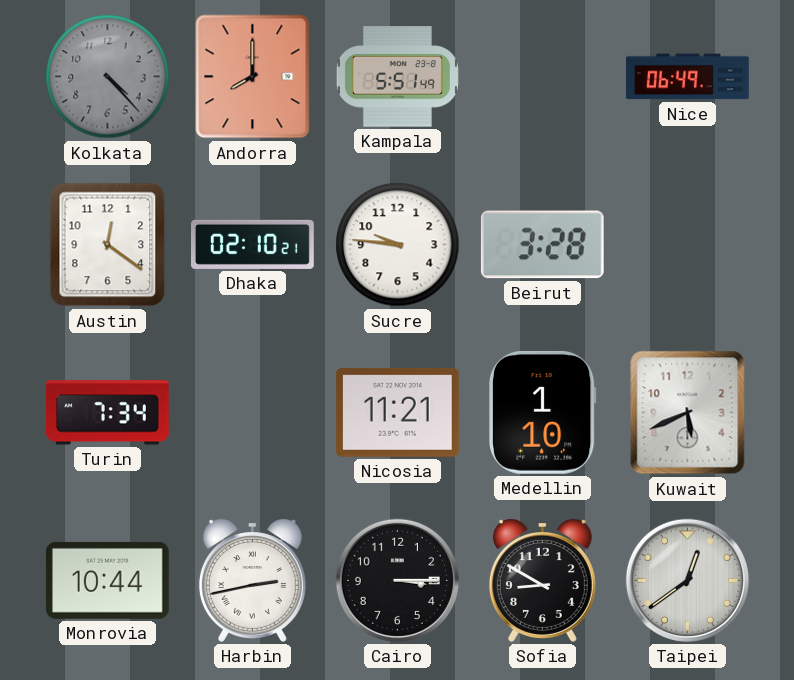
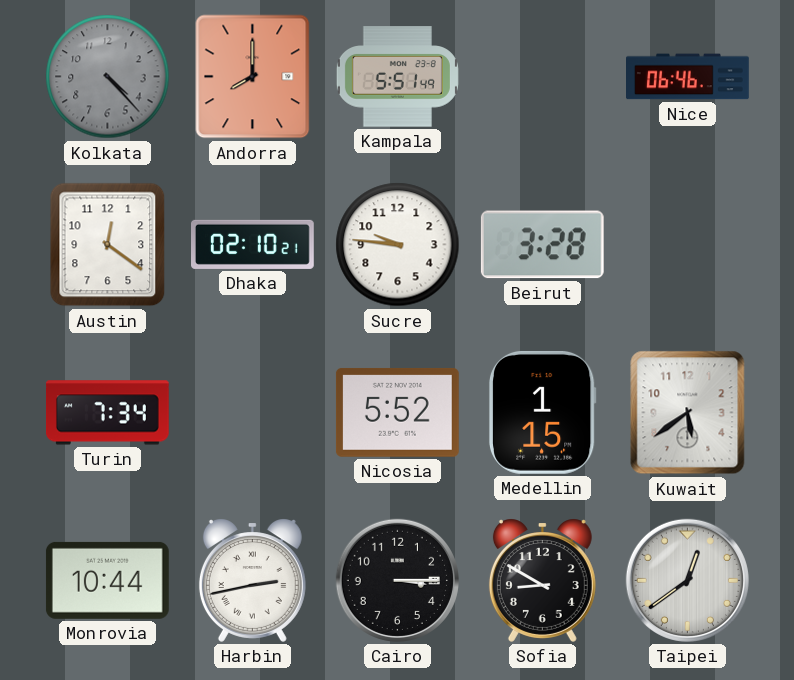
Nice: 06:49 -> 06:46
Nicosia: 11:21 -> 5:52
Medellin: 1:10 -> 1:15
Kuwait: 5:41 -> 5:39
